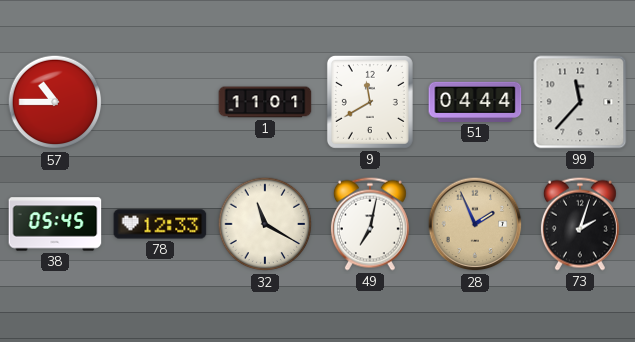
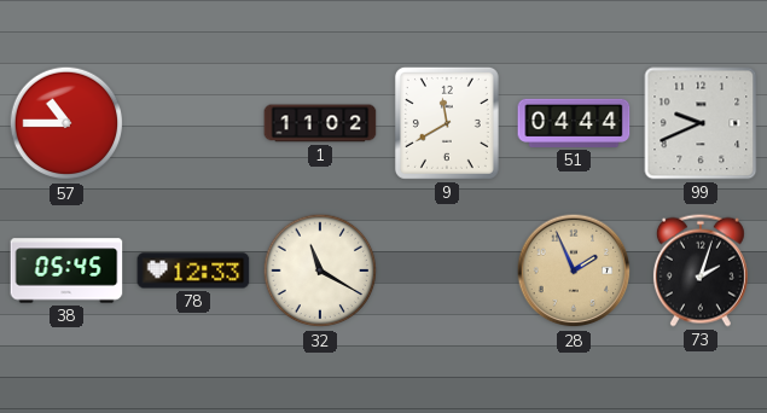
1: 11:01 -> 11:02
99: 11:37 -> 9:41
49: 7:02 -> none
